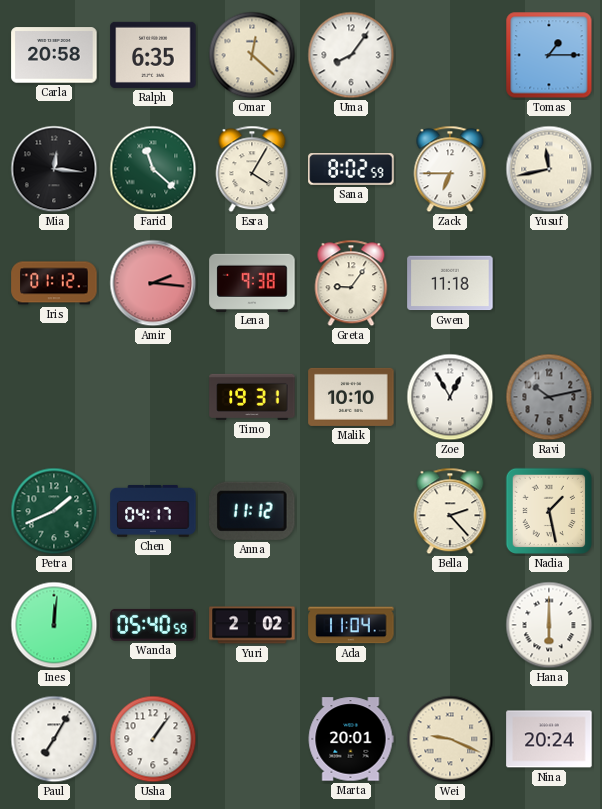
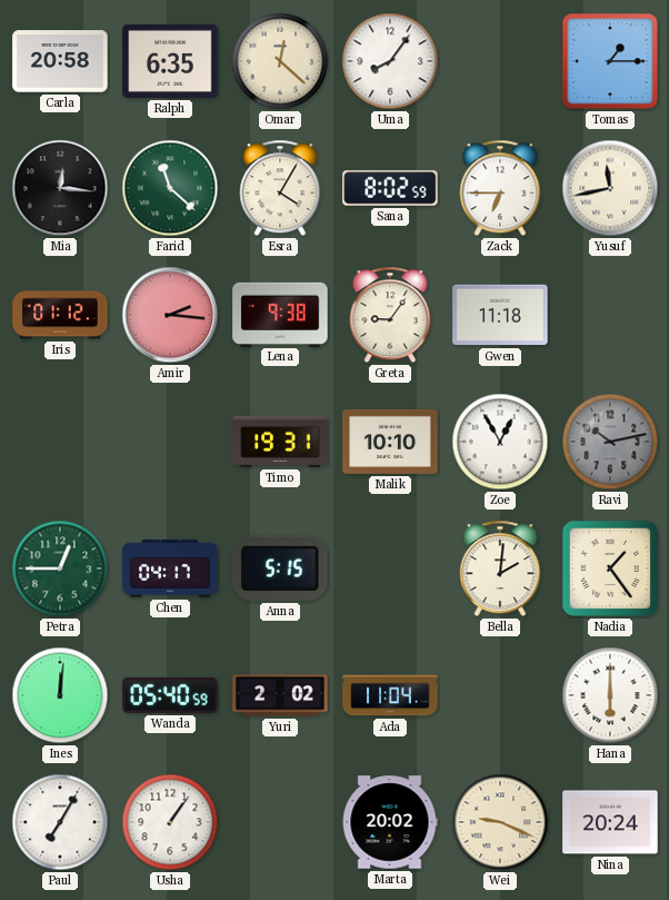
Petra: 1:41 -> 12:45
Anna: 11:12 -> 5:15
Bella: 2:23 -> 2:01
Nadia: 1:28 -> 1:24
Marta: 20:01 -> 20:02
